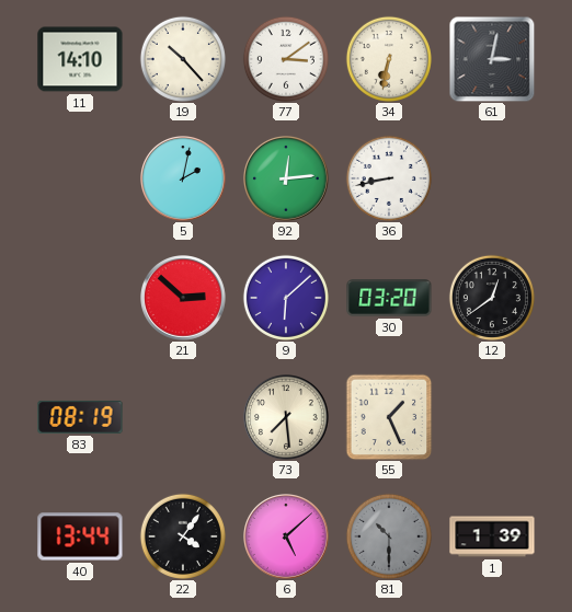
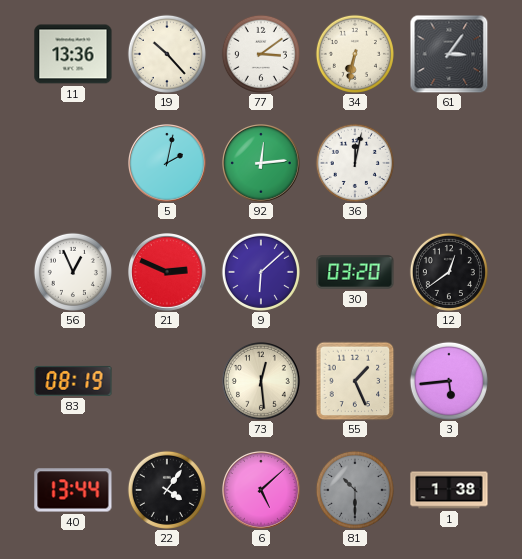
11: 14:10 -> 13:36
61: 3:02 -> 3:06
36: 8:43 -> 12:02
56: none -> 12:56
21: 2:52 -> 2:49
73: 7:29 -> 12:29
3: none -> 5:44
1: 1:39 -> 1:38
